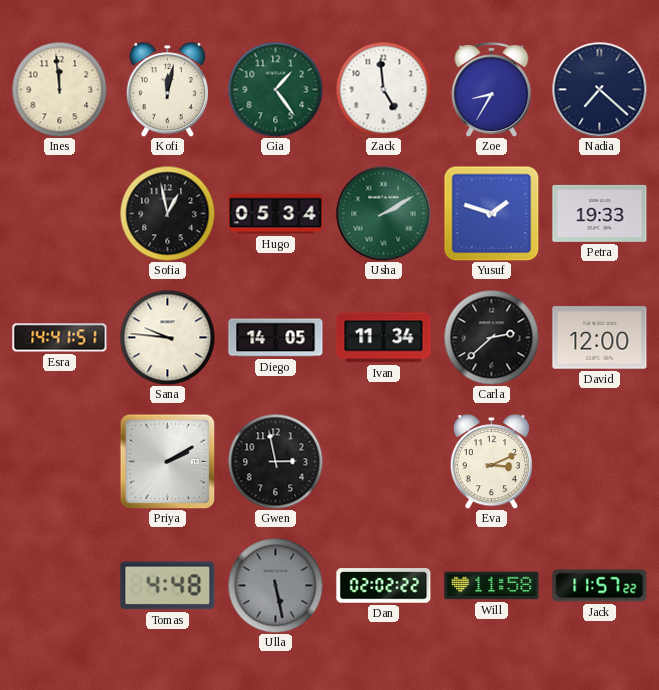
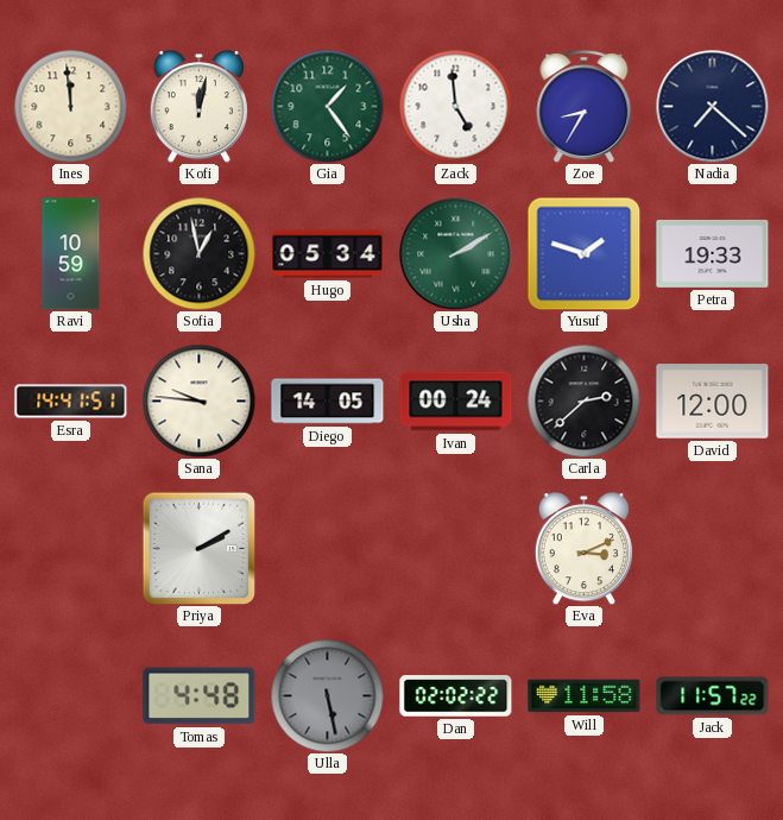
Ravi: none -> 10:59
Ivan: 11:34 -> 00:24
Gwen: 2:58 -> none
